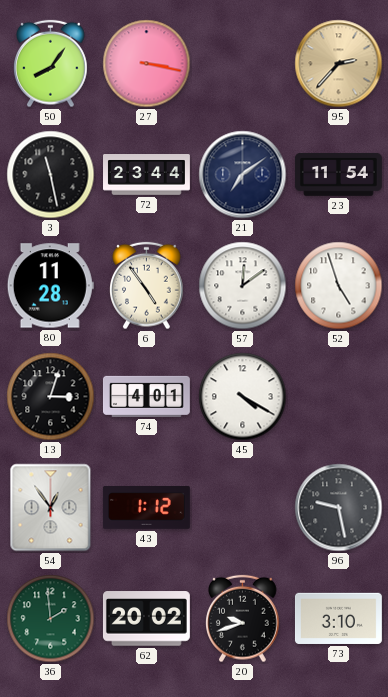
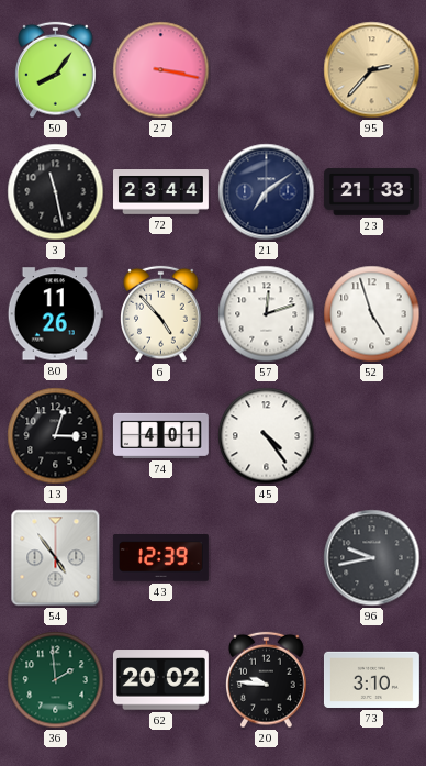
23: 11:54 -> 21:33
80: 11:28 -> 11:26
6: 4:54 -> 4:53
57: 12:09 -> 12:12
45: 4:20 -> 4:24
54: 12:54 -> 4:54
43: 1:12 -> 12:39
96: 9:28 -> 9:43
20: 9:42 -> 9:46
